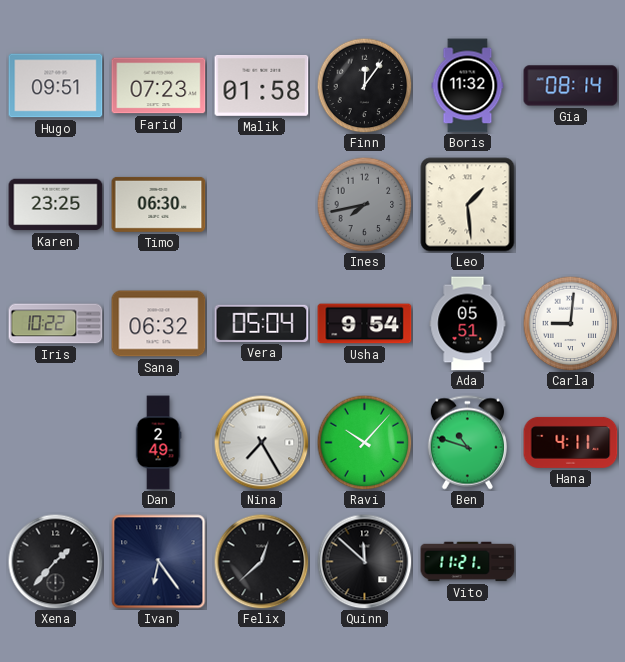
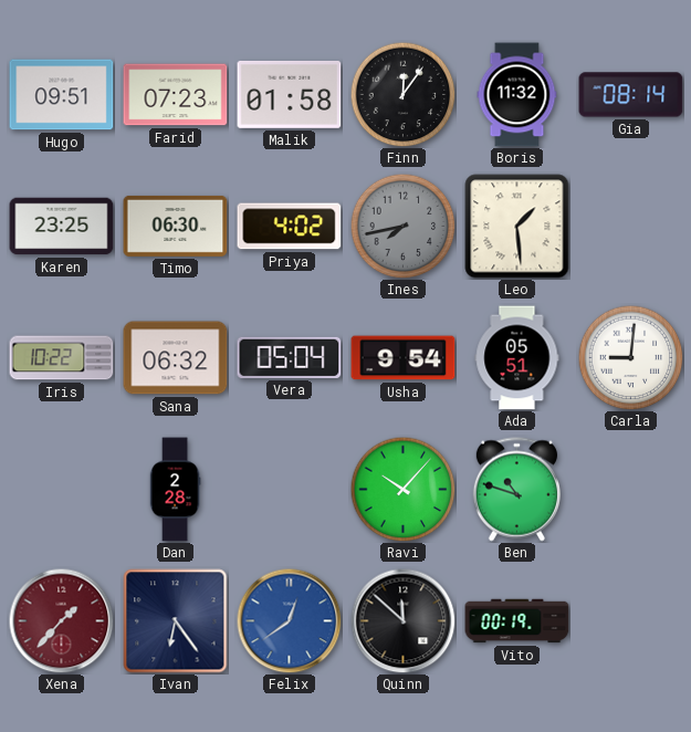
Priya: none -> 4:02
Dan: 2:49 -> 2:28
Nina: 7:25 -> none
Hana: 4:11 -> none
Xena dial: black -> burgundy
Felix: 12:38 -> 12:39
Felix dial: black -> blue
Vito: 11:21 -> 00:19
